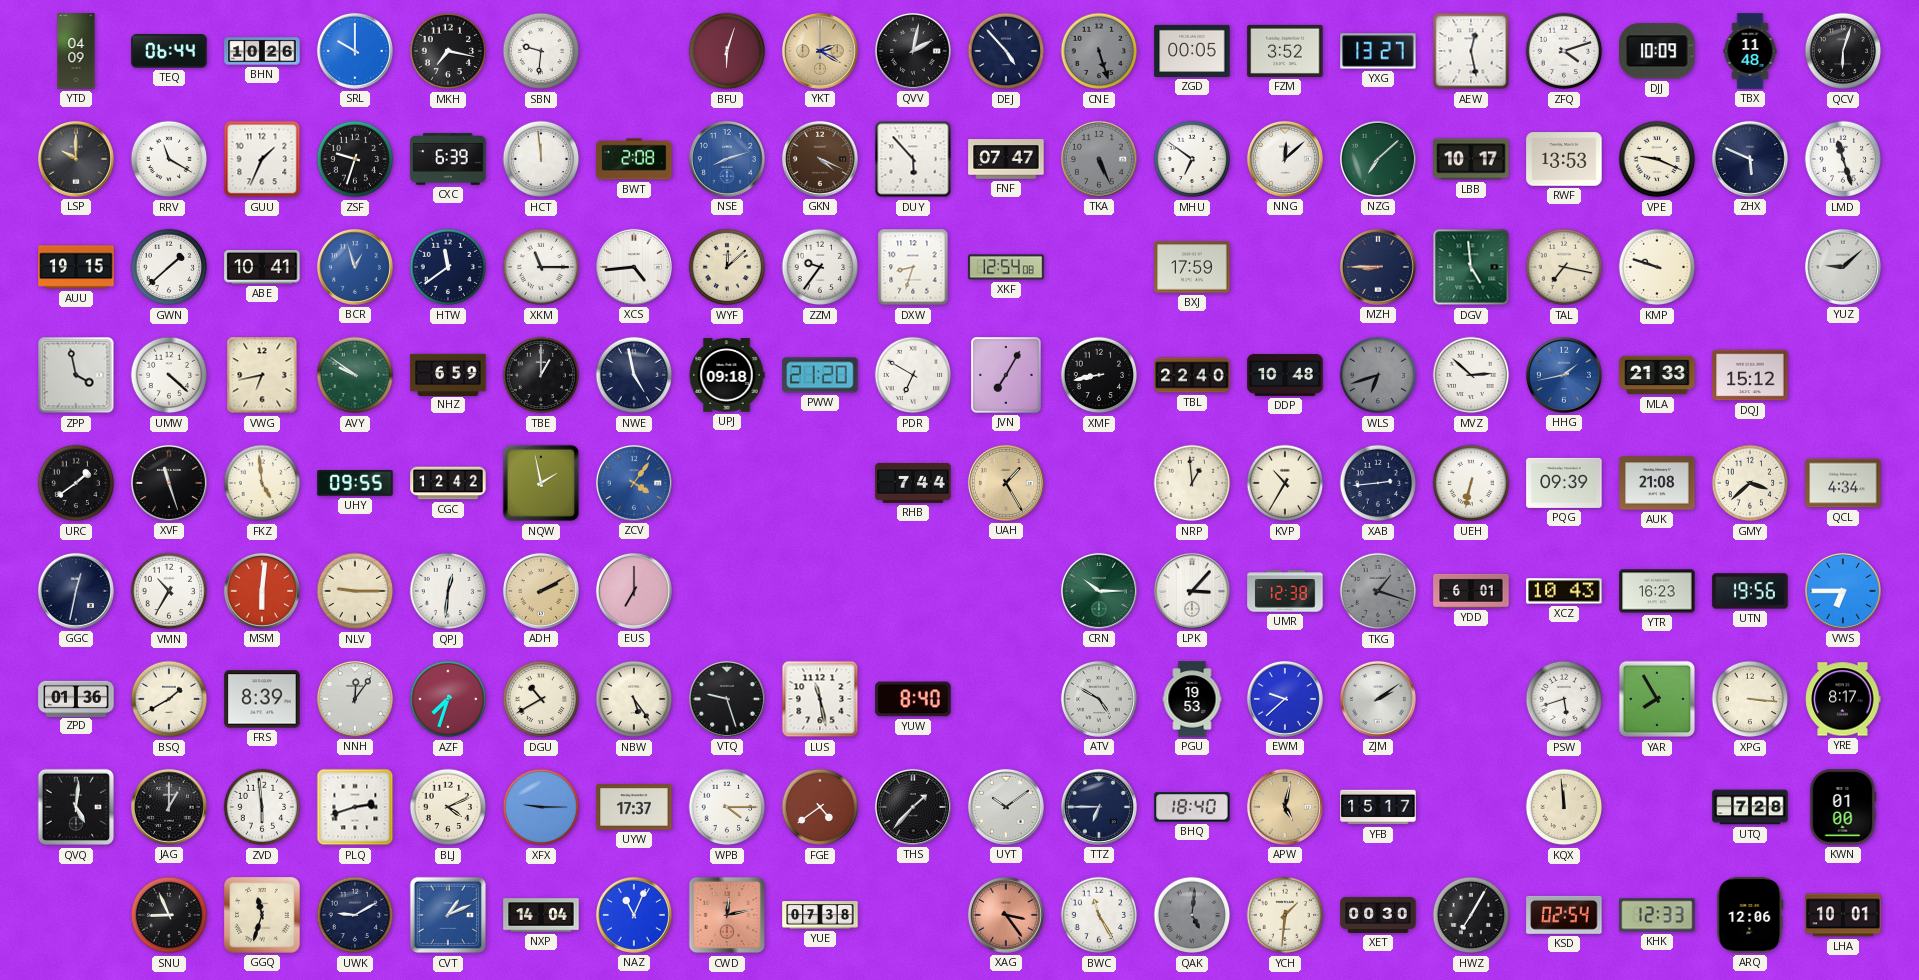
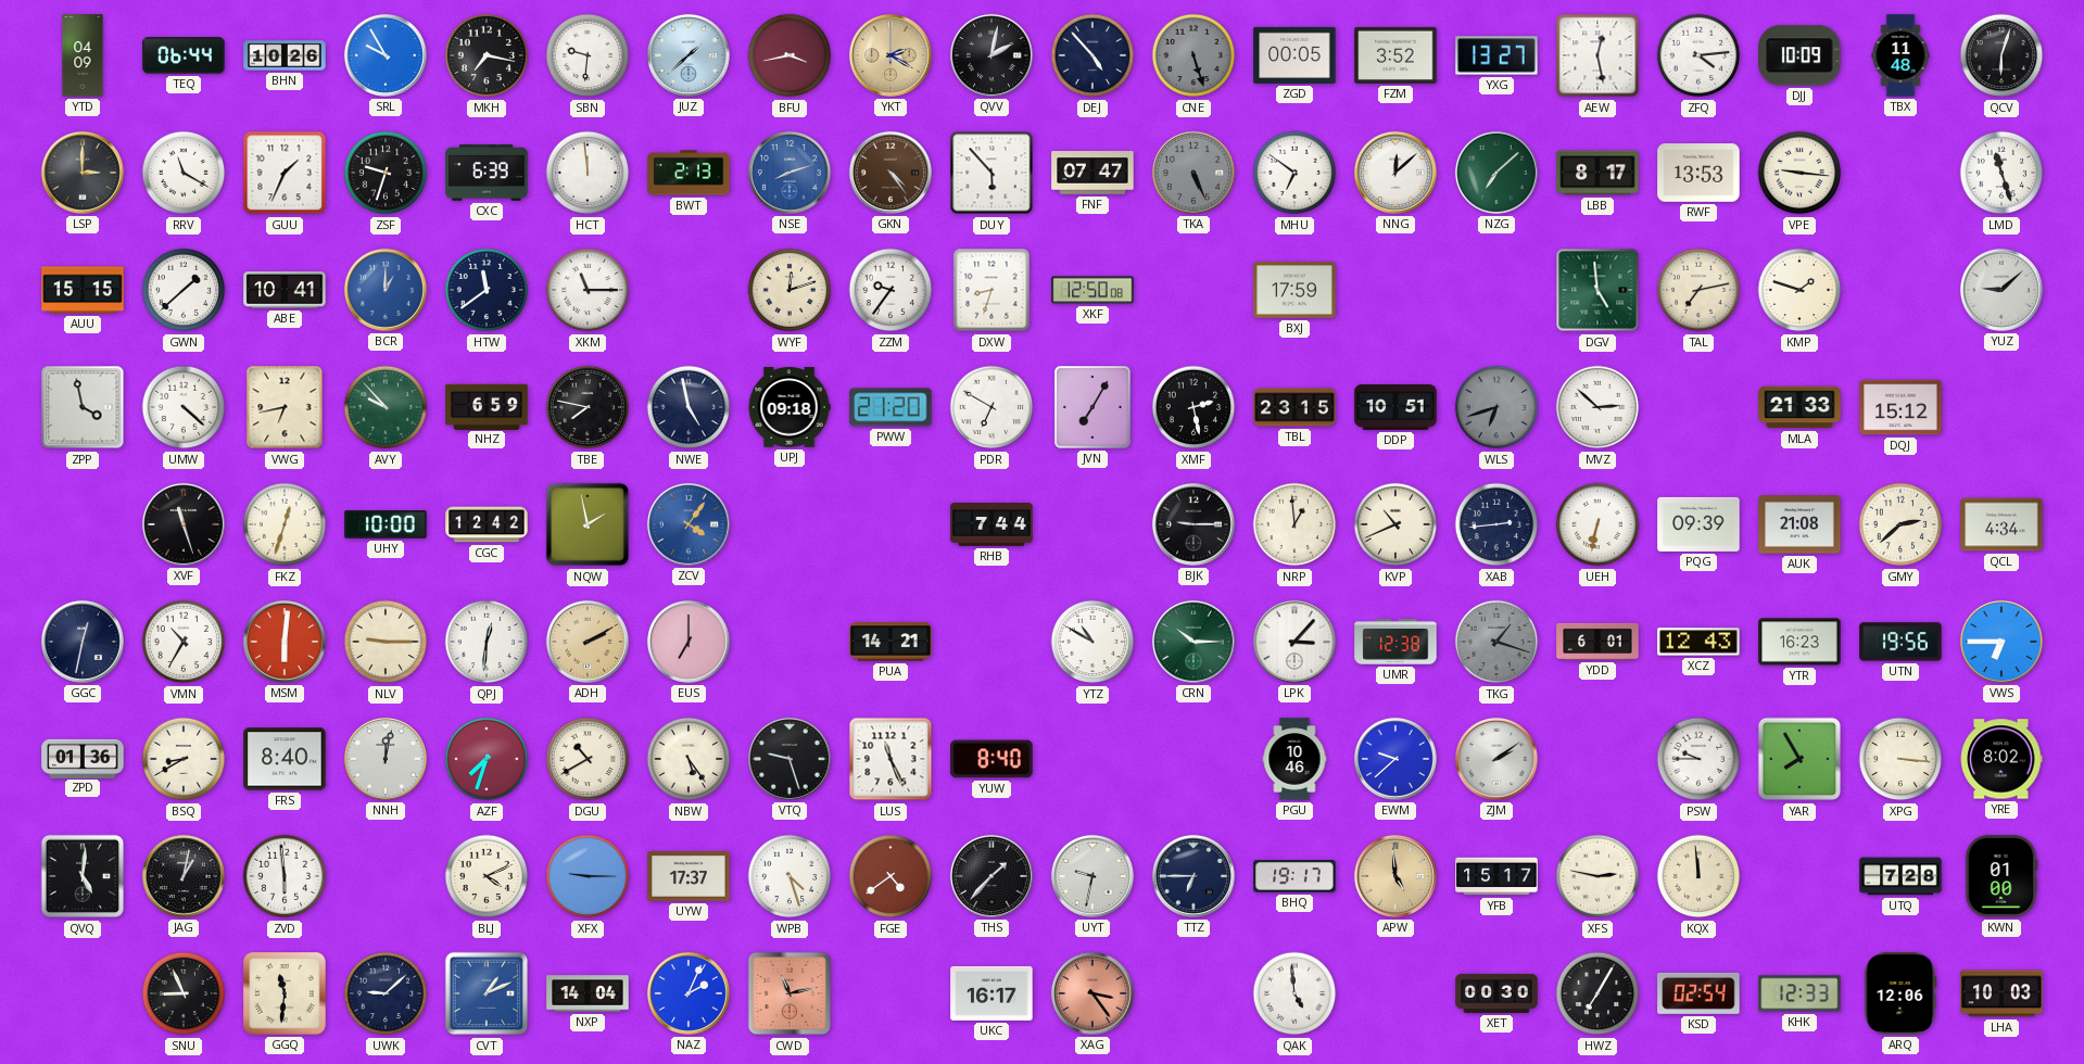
SRL: 10:00 -> 9:55
JUZ: none -> 1:38
BFU: 6:03 -> 3:43
ZFQ: 4:12 -> 4:14
LSP: 10:00 -> 3:00
BWT: 2:08 -> 2:13
GKN: 4:19 -> 4:24
LBB: 10:17 -> 8:17
VPE: 9:19 -> 9:16
ZHX: 5:49 -> none
AUU: 19:15 -> 15:15
BCR: 12:57 -> 1:00
XCS: 4:44 -> none
WYF: 12:08 -> 12:12
XKF: 12:54 -> 12:50
MZH: 8:45 -> none
TAL: 7:17 -> 7:13
KMP: 9:48 -> 1:48
AVY: 9:51 -> 9:53
TBE: 1:00 -> 7:47
XMF: 8:43 -> 2:28
TBL: 22:40 -> 23:15
DDP: 10:48 -> 10:51
HHG: 1:43 -> none
URC: 1:39 -> none
FKZ: 4:59 -> 12:33
UHY: 09:55 -> 10:00
UAH: 1:25 -> none
BJK: none -> 9:15
KVP: 10:35 -> 10:41
GMY: 3:38 -> 2:38
PUA: none -> 14:21
YTZ: none -> 10:50
XCZ: 10:43 -> 12:43
BSQ: 1:40 -> 8:40
FRS: 8:39 -> 8:40
NNH: 12:06 -> 12:02
LUS: 11:28 -> 11:26
ATV: 4:50 -> none
PGU: 19:53 -> 10:46
PSW: 5:42 -> 9:45
YRE: 8:17 -> 8:02
JAG: 1:00 -> 1:02
PLQ: 2:42 -> none
WPB: 4:15 -> 4:27
UYT: 10:09 -> 9:32
BHQ: 18:40 -> 19:17
APW: 5:02 -> 4:59
XFS: none -> 2:47
GGQ: 11:33 -> 11:31
UWK: 9:10 -> 9:08
NAZ: 11:04 -> 2:04
CWD: 12:13 -> 11:13
YUE: 07:38 -> none
UKC: none -> 16:17
BWC: 11:25 -> none
QAK: 5:01 -> 4:59
QAK dial: grey -> white
YCH: 1:31 -> none
LHA: 10:01 -> 10:03
